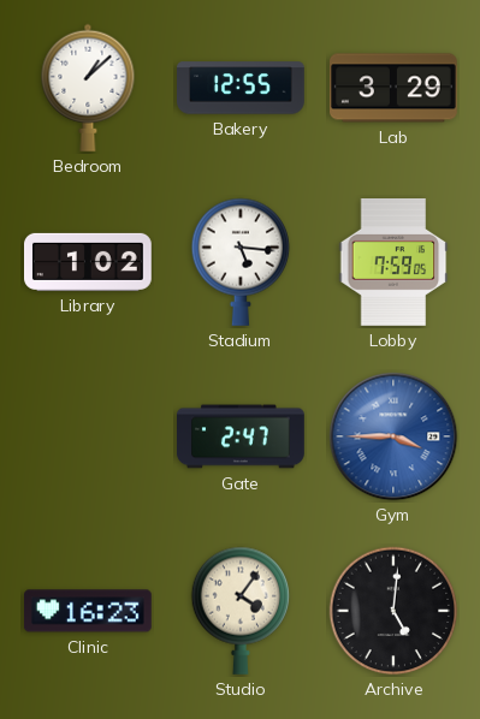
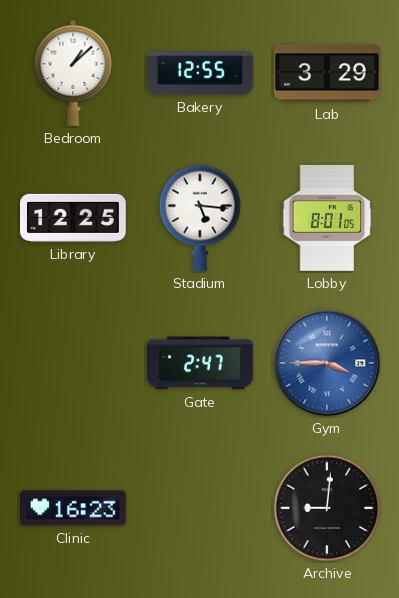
Library: 1:02 -> 12:25
Lobby: 7:59 -> 8:01
Studio: 4:06 -> none
Archive: 5:01 -> 9:01
